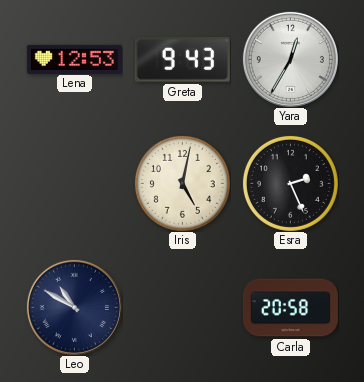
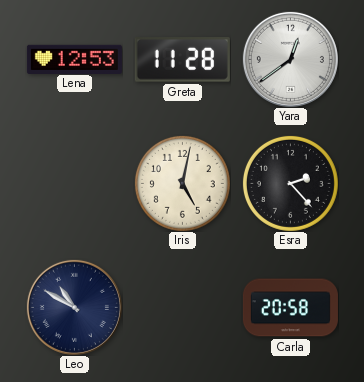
Greta: 9:43 -> 11:28
Yara: 12:35 -> 12:39
Esra: 2:26 -> 2:23
